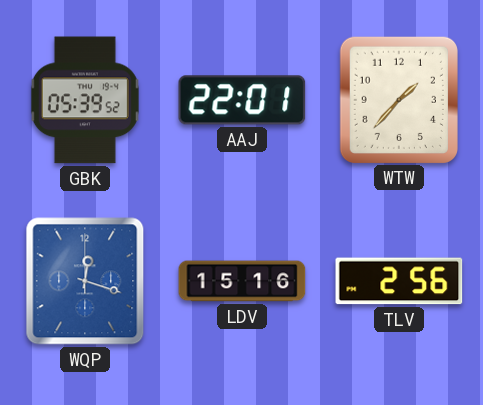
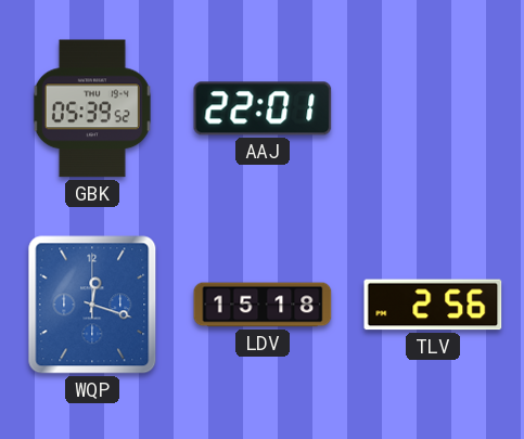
WTW: 1:37 -> none
LDV: 15:16 -> 15:18
